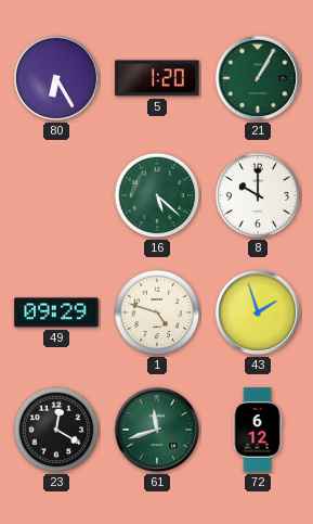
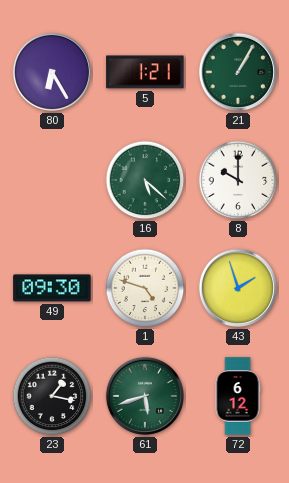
5: 1:20 -> 1:21
49: 09:29 -> 09:30
23: 12:20 -> 1:17
61: 11:42 -> 5:42
